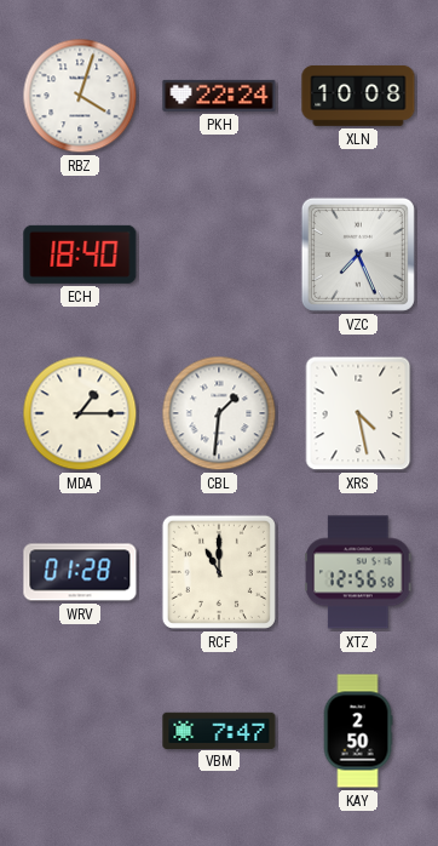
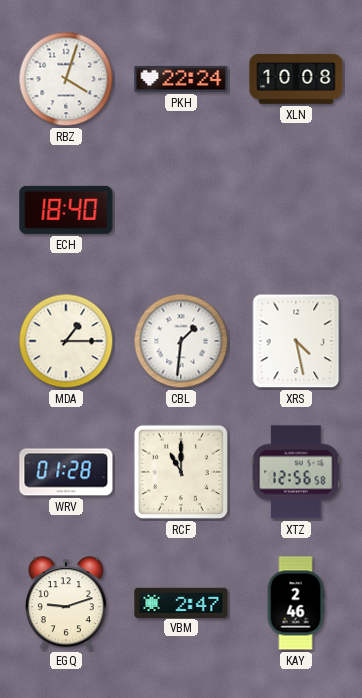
VZC: 7:26 -> none
EGQ: none -> 9:12
VBM: 7:47 -> 2:47
KAY: 2:50 -> 2:46
